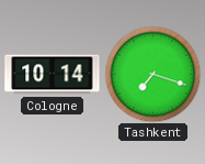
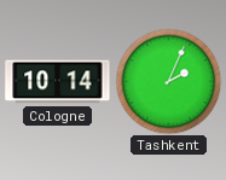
Tashkent: 7:18 -> 2:04
